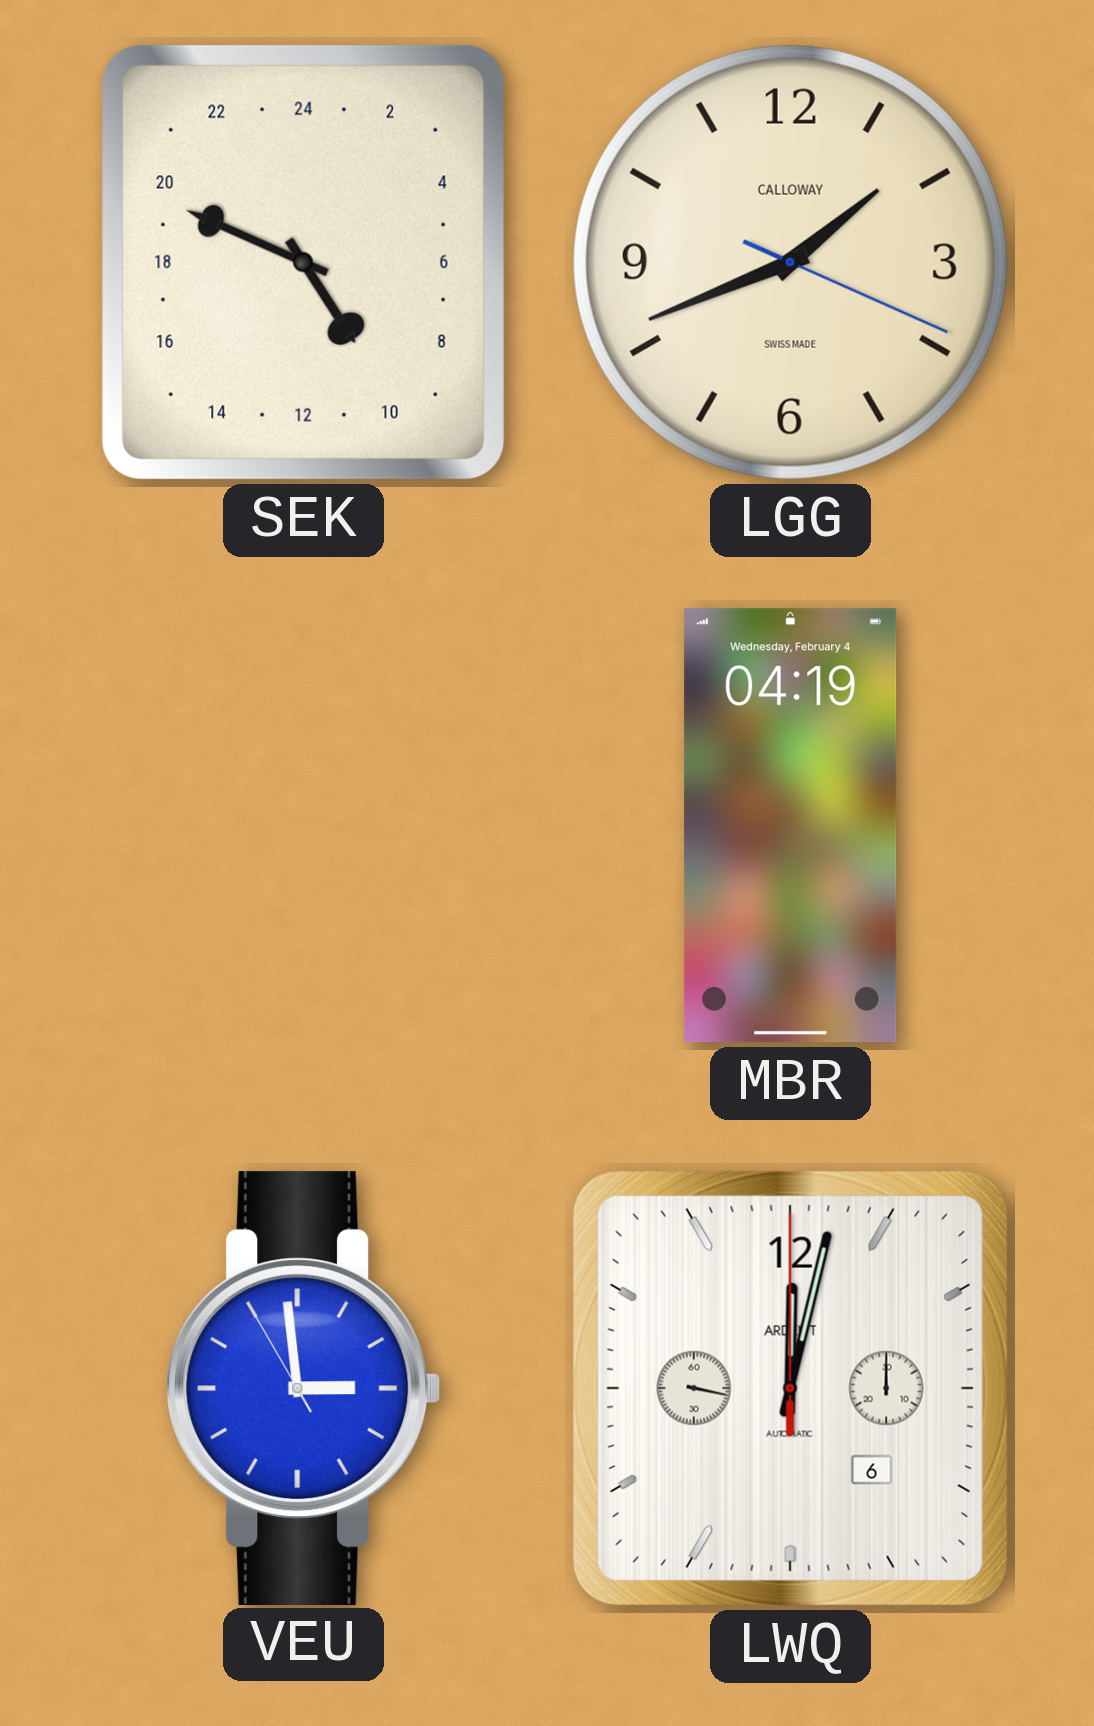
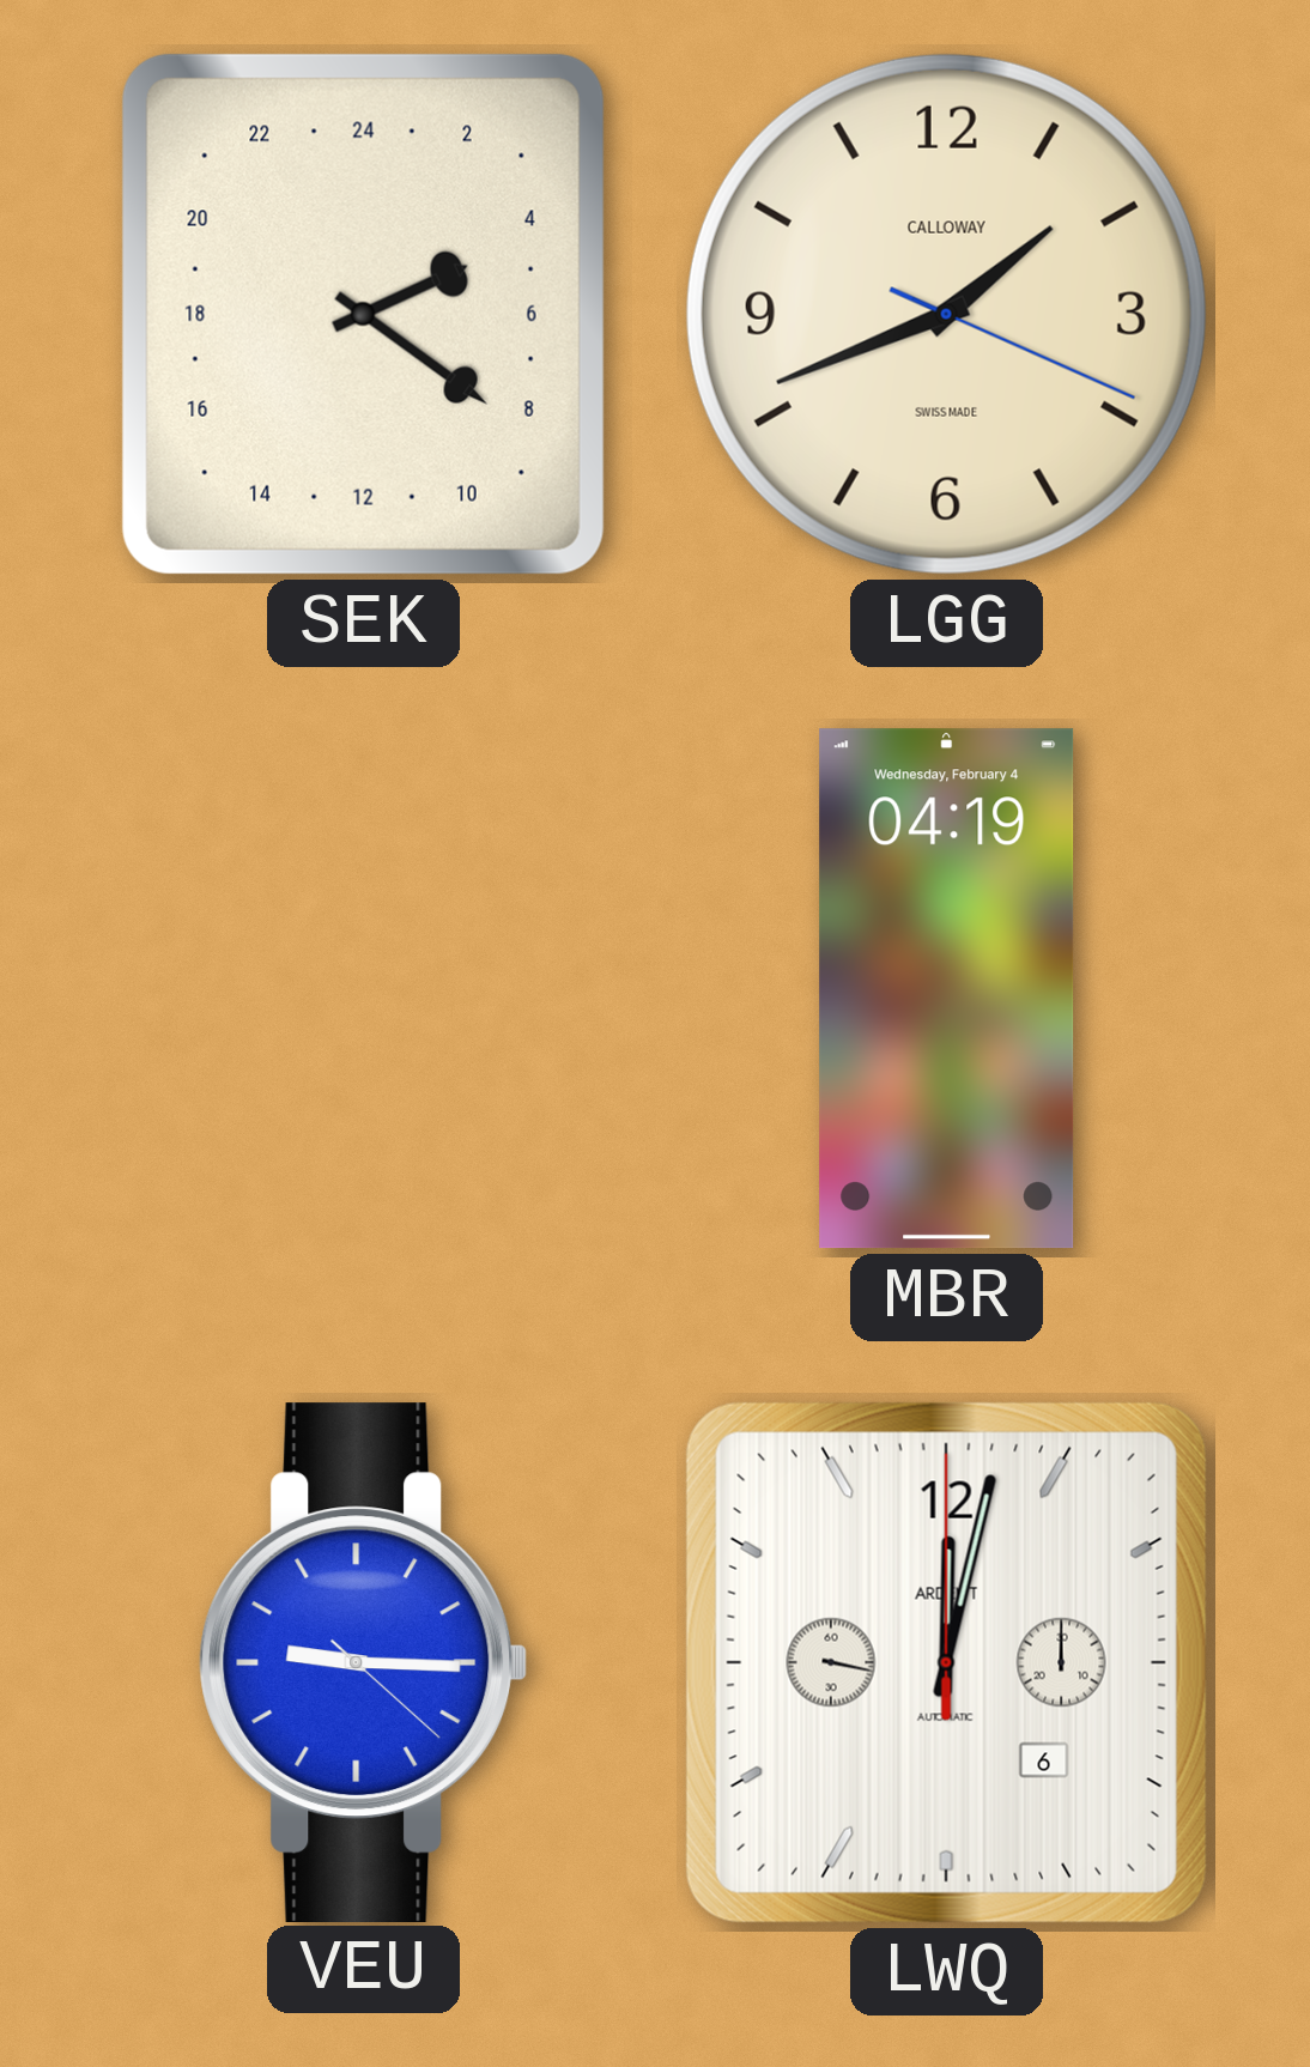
SEK: 9:49 -> 4:21
VEU: 2:58 -> 9:15
